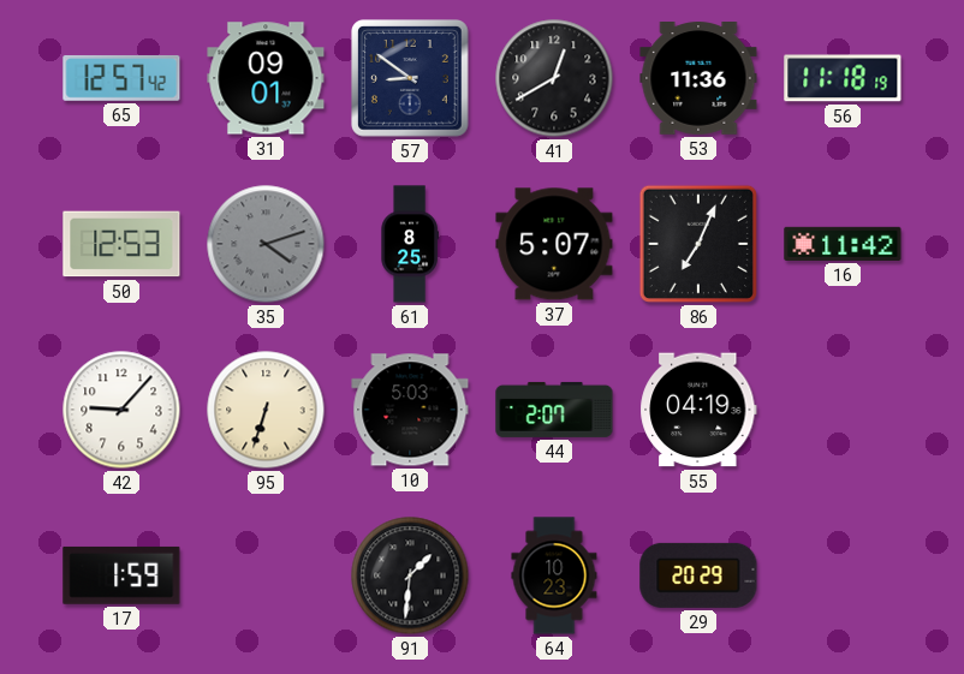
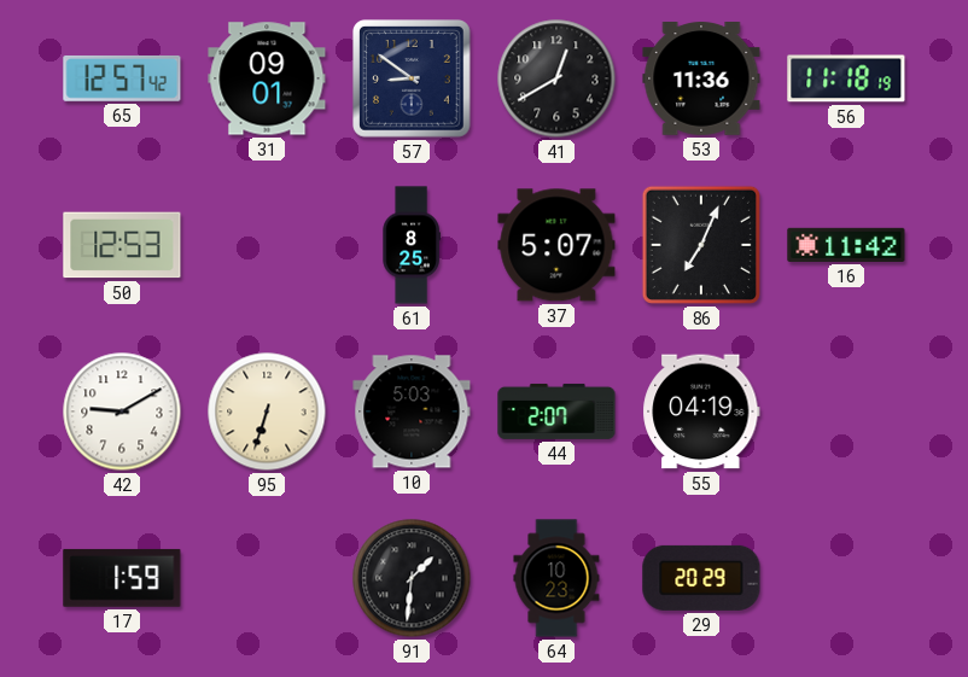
35: 4:12 -> none
42: 9:07 -> 9:10
